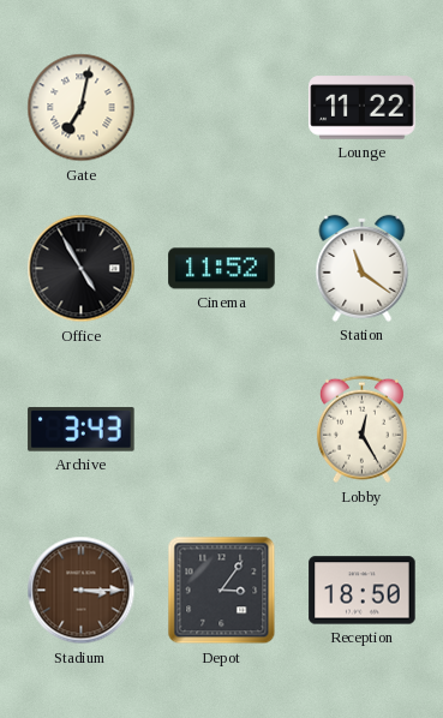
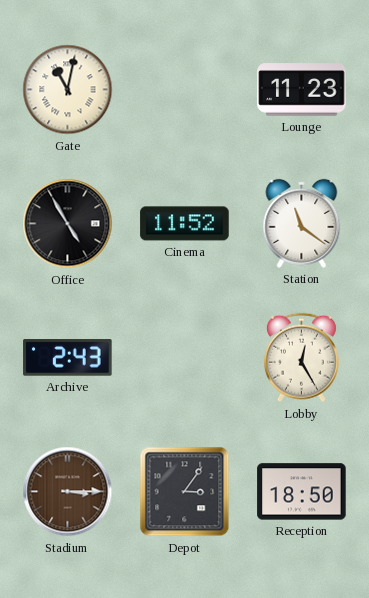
Gate: 7:02 -> 11:02
Lounge: 11:22 -> 11:23
Archive: 3:43 -> 2:43
